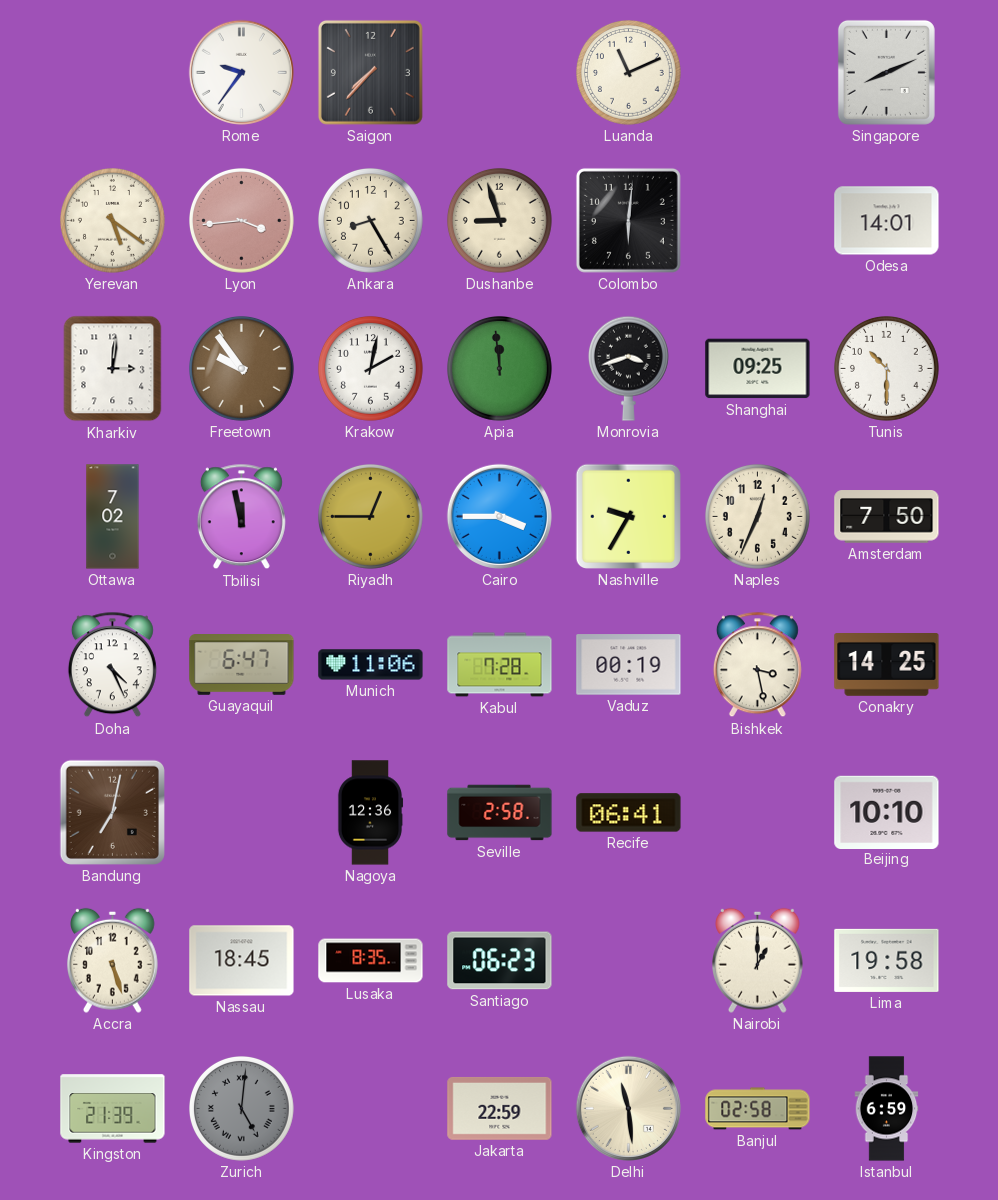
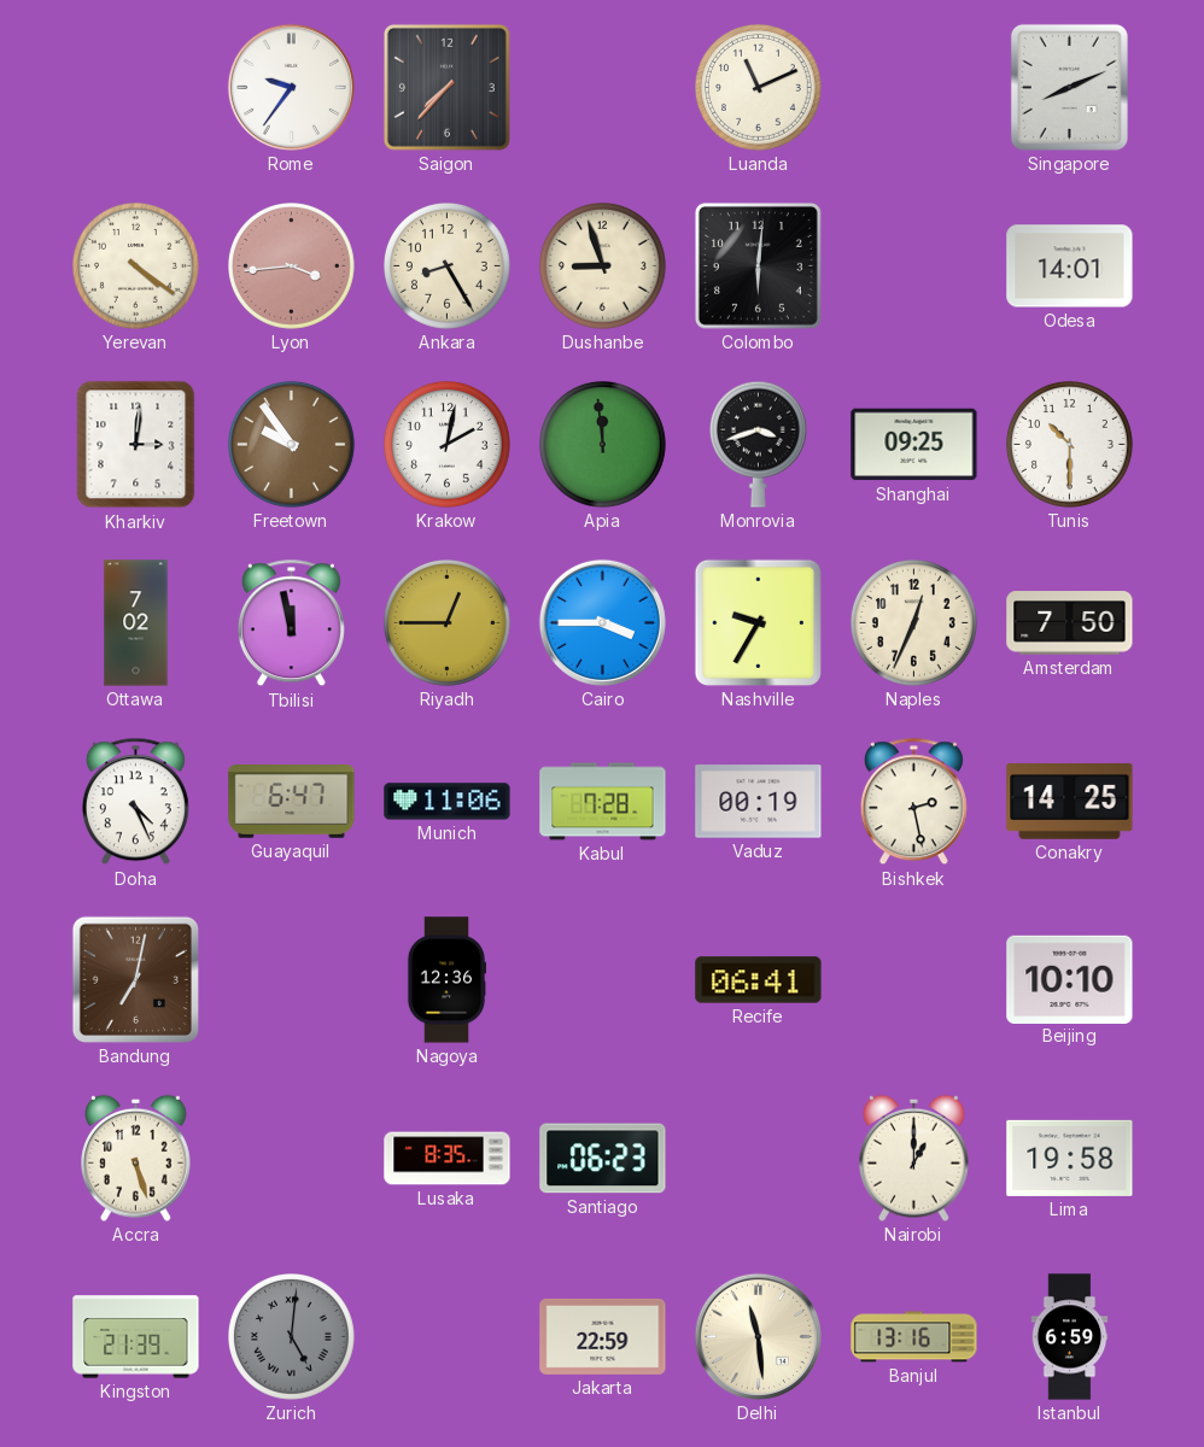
Yerevan: 5:21 -> 4:21
Bishkek: 3:28 -> 2:28
Seville: 2:58 -> none
Nassau: 18:45 -> none
Banjul: 02:58 -> 13:16
